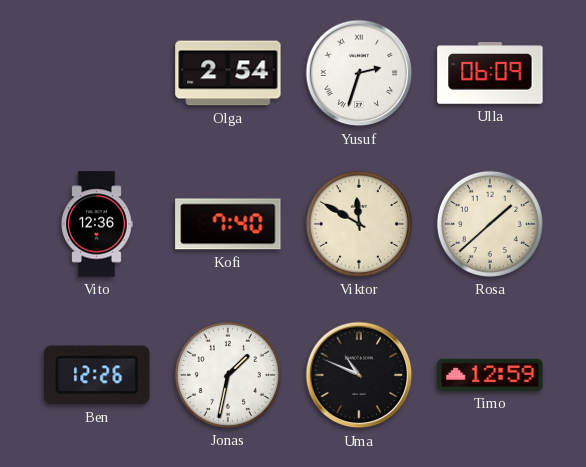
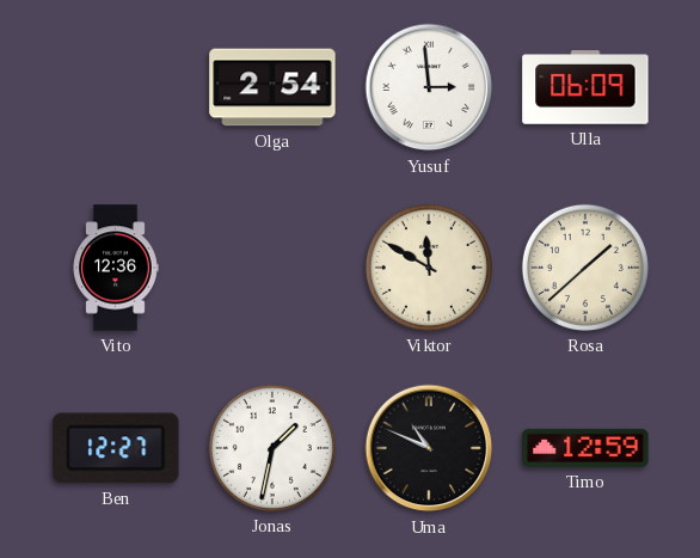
Yusuf: 2:33 -> 2:59
Kofi: 7:40 -> none
Ben: 12:26 -> 12:27
